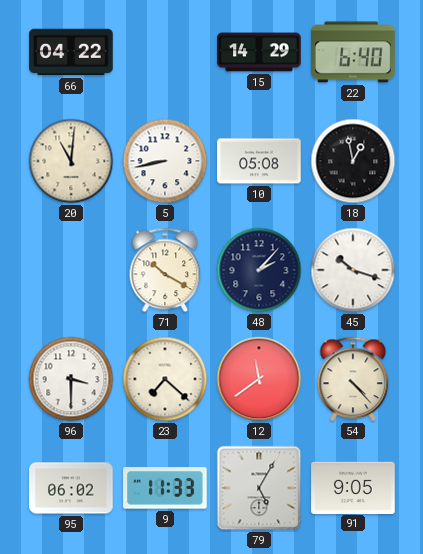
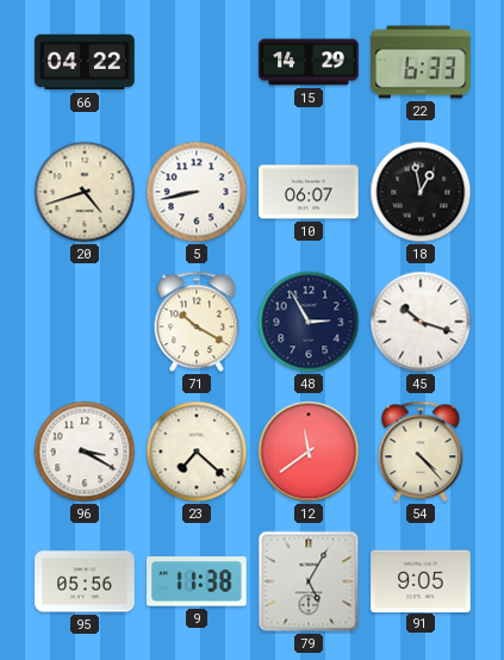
22: 6:40 -> 6:33
20: 11:01 -> 4:42
10: 05:08 -> 06:07
48: 2:07 -> 2:55
96: 3:30 -> 3:20
95: 06:02 -> 05:56
9: 11:33 -> 11:38
